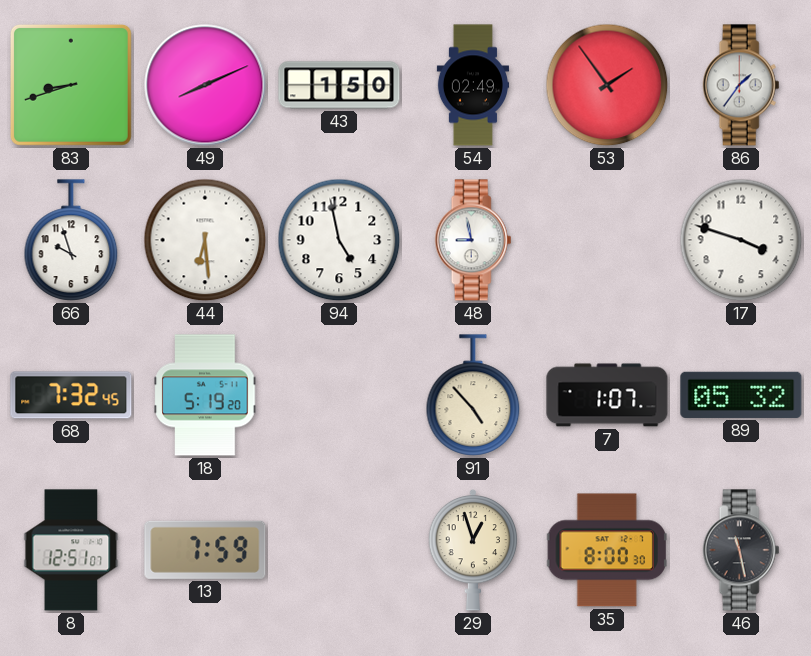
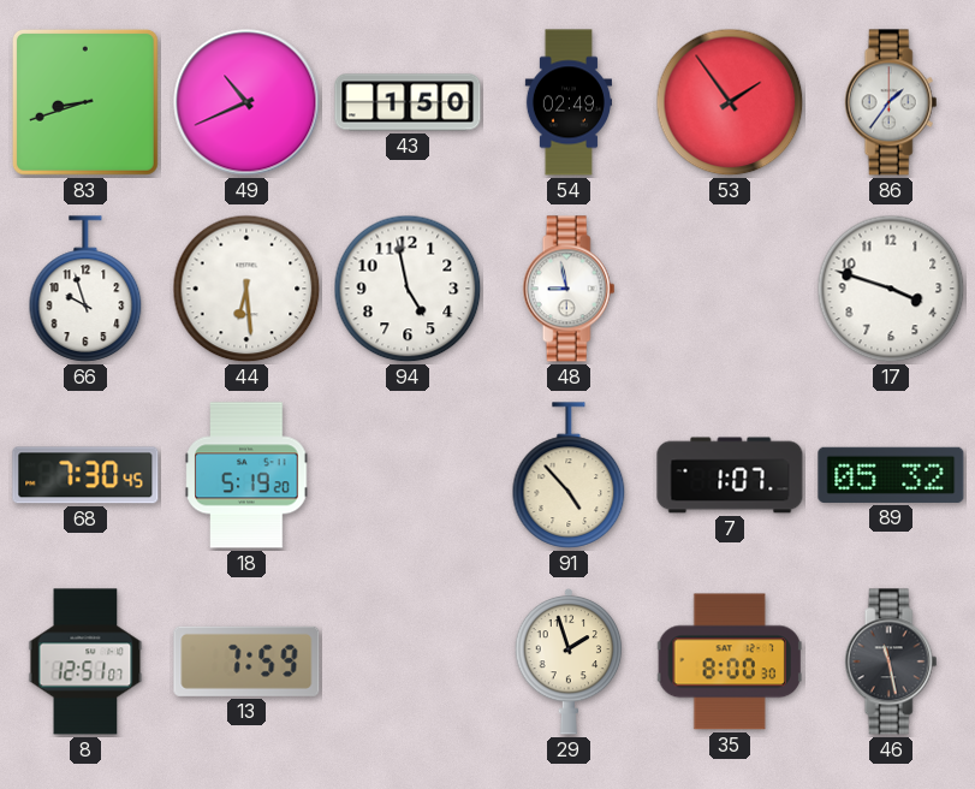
49: 8:11 -> 10:41
68: 7:32 -> 7:30
29: 12:57 -> 1:57
